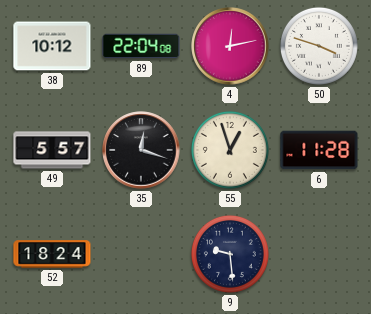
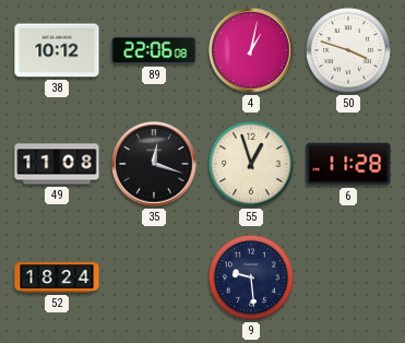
89: 22:04 -> 22:06
4: 12:13 -> 1:02
49: 5:57 -> 11:08
